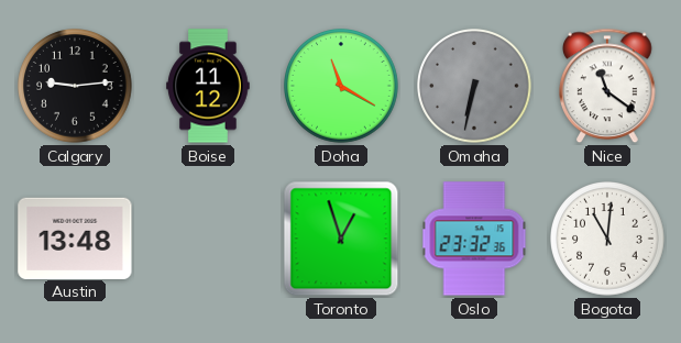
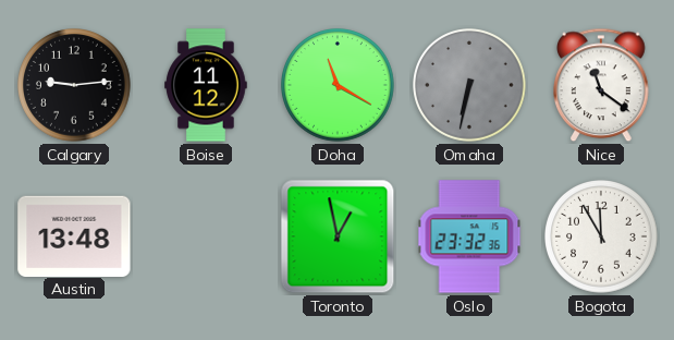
Toronto: 12:57 -> 12:58
Bogota: 11:01 -> 11:55
